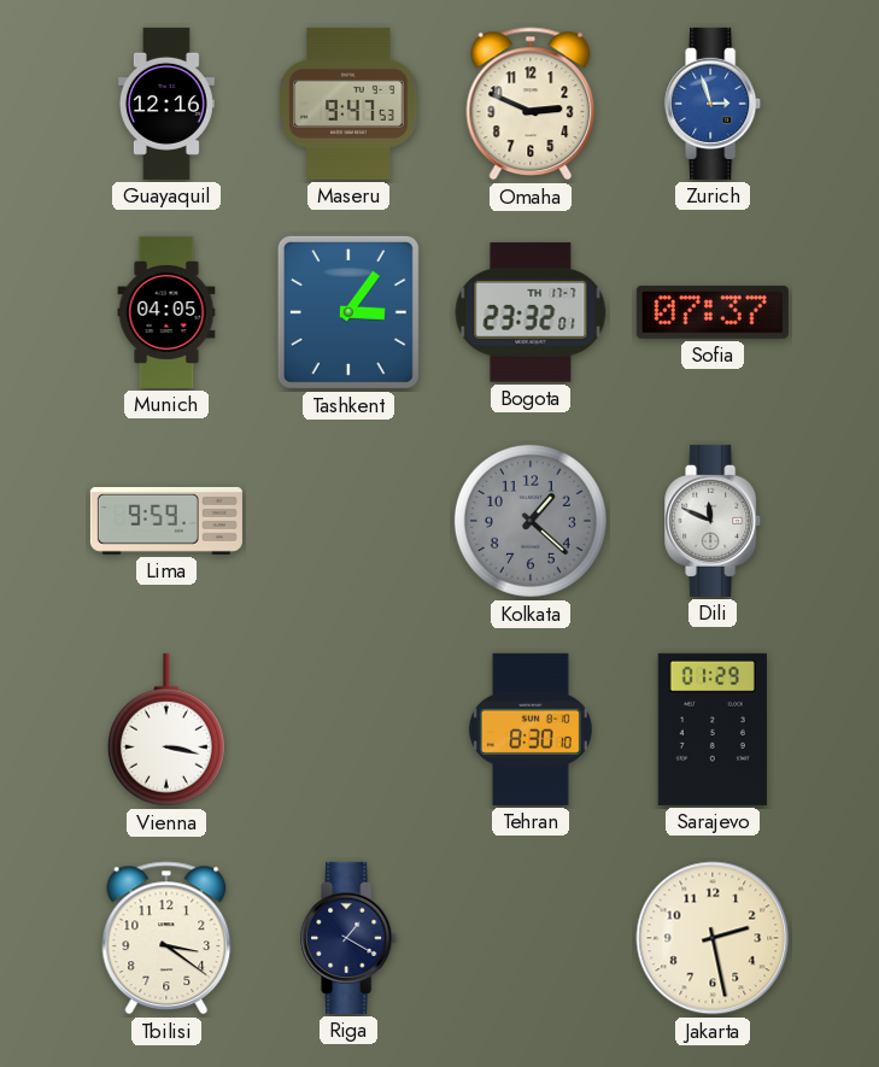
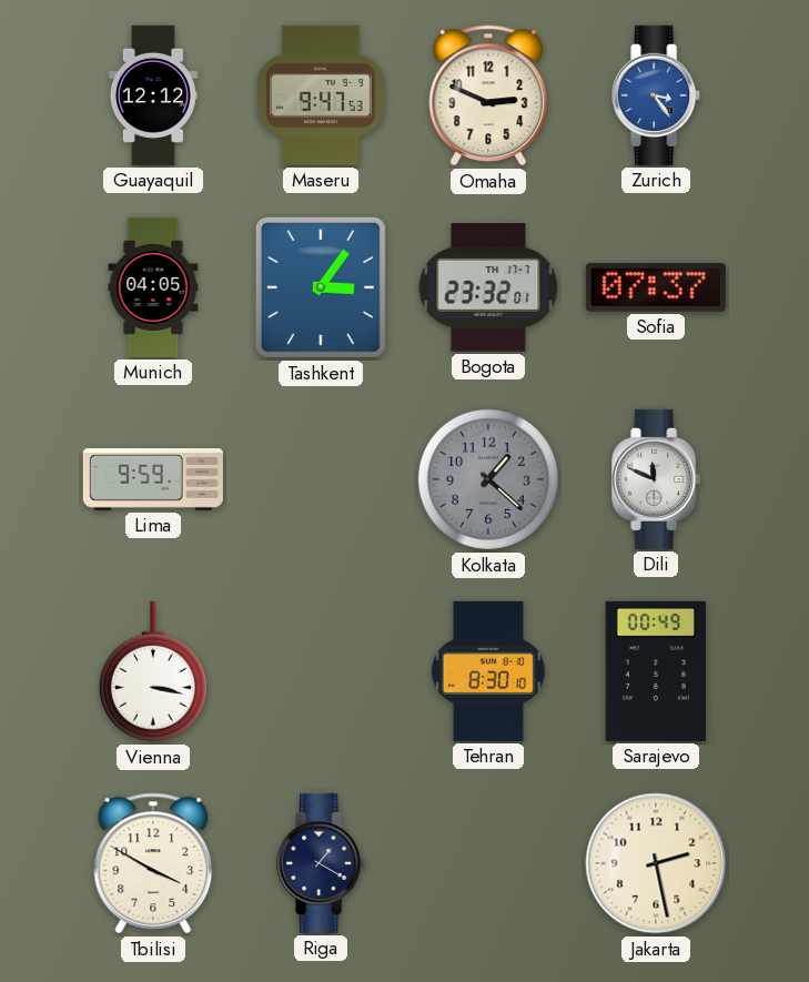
Guayaquil: 12:16 -> 12:12
Zurich: 2:57 -> 3:24
Sarajevo: 01:29 -> 00:49
Tbilisi: 3:21 -> 3:50
